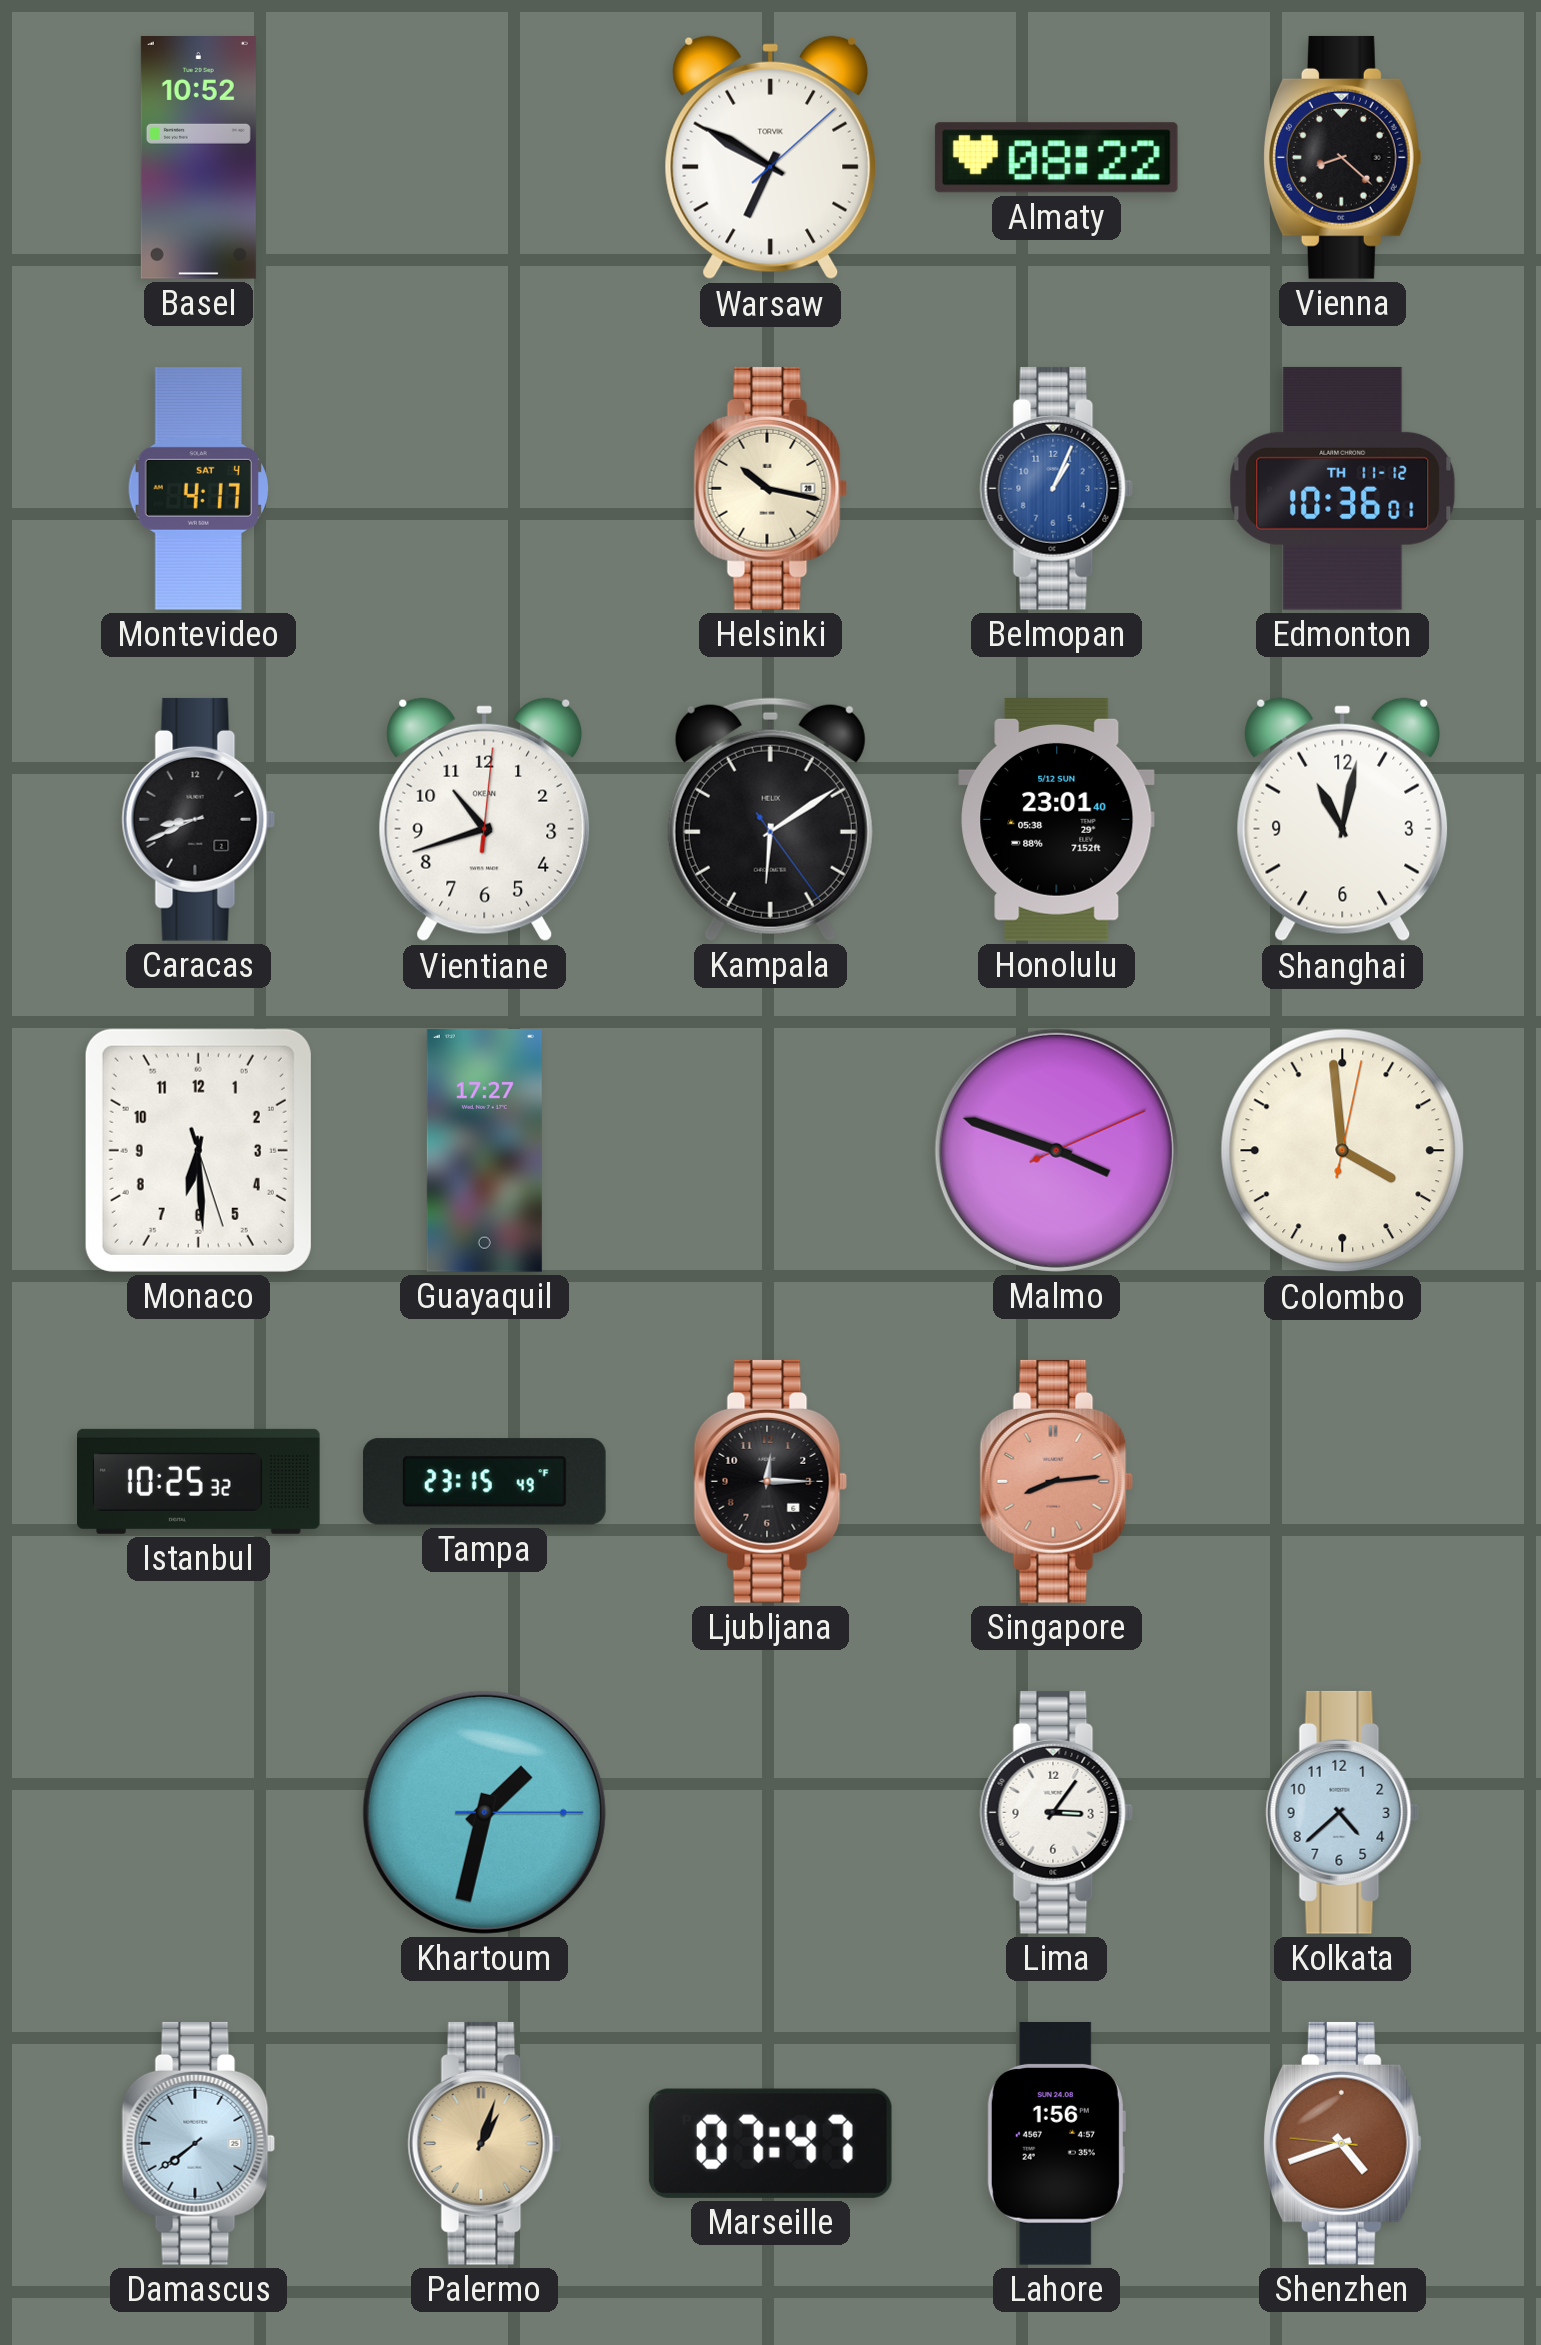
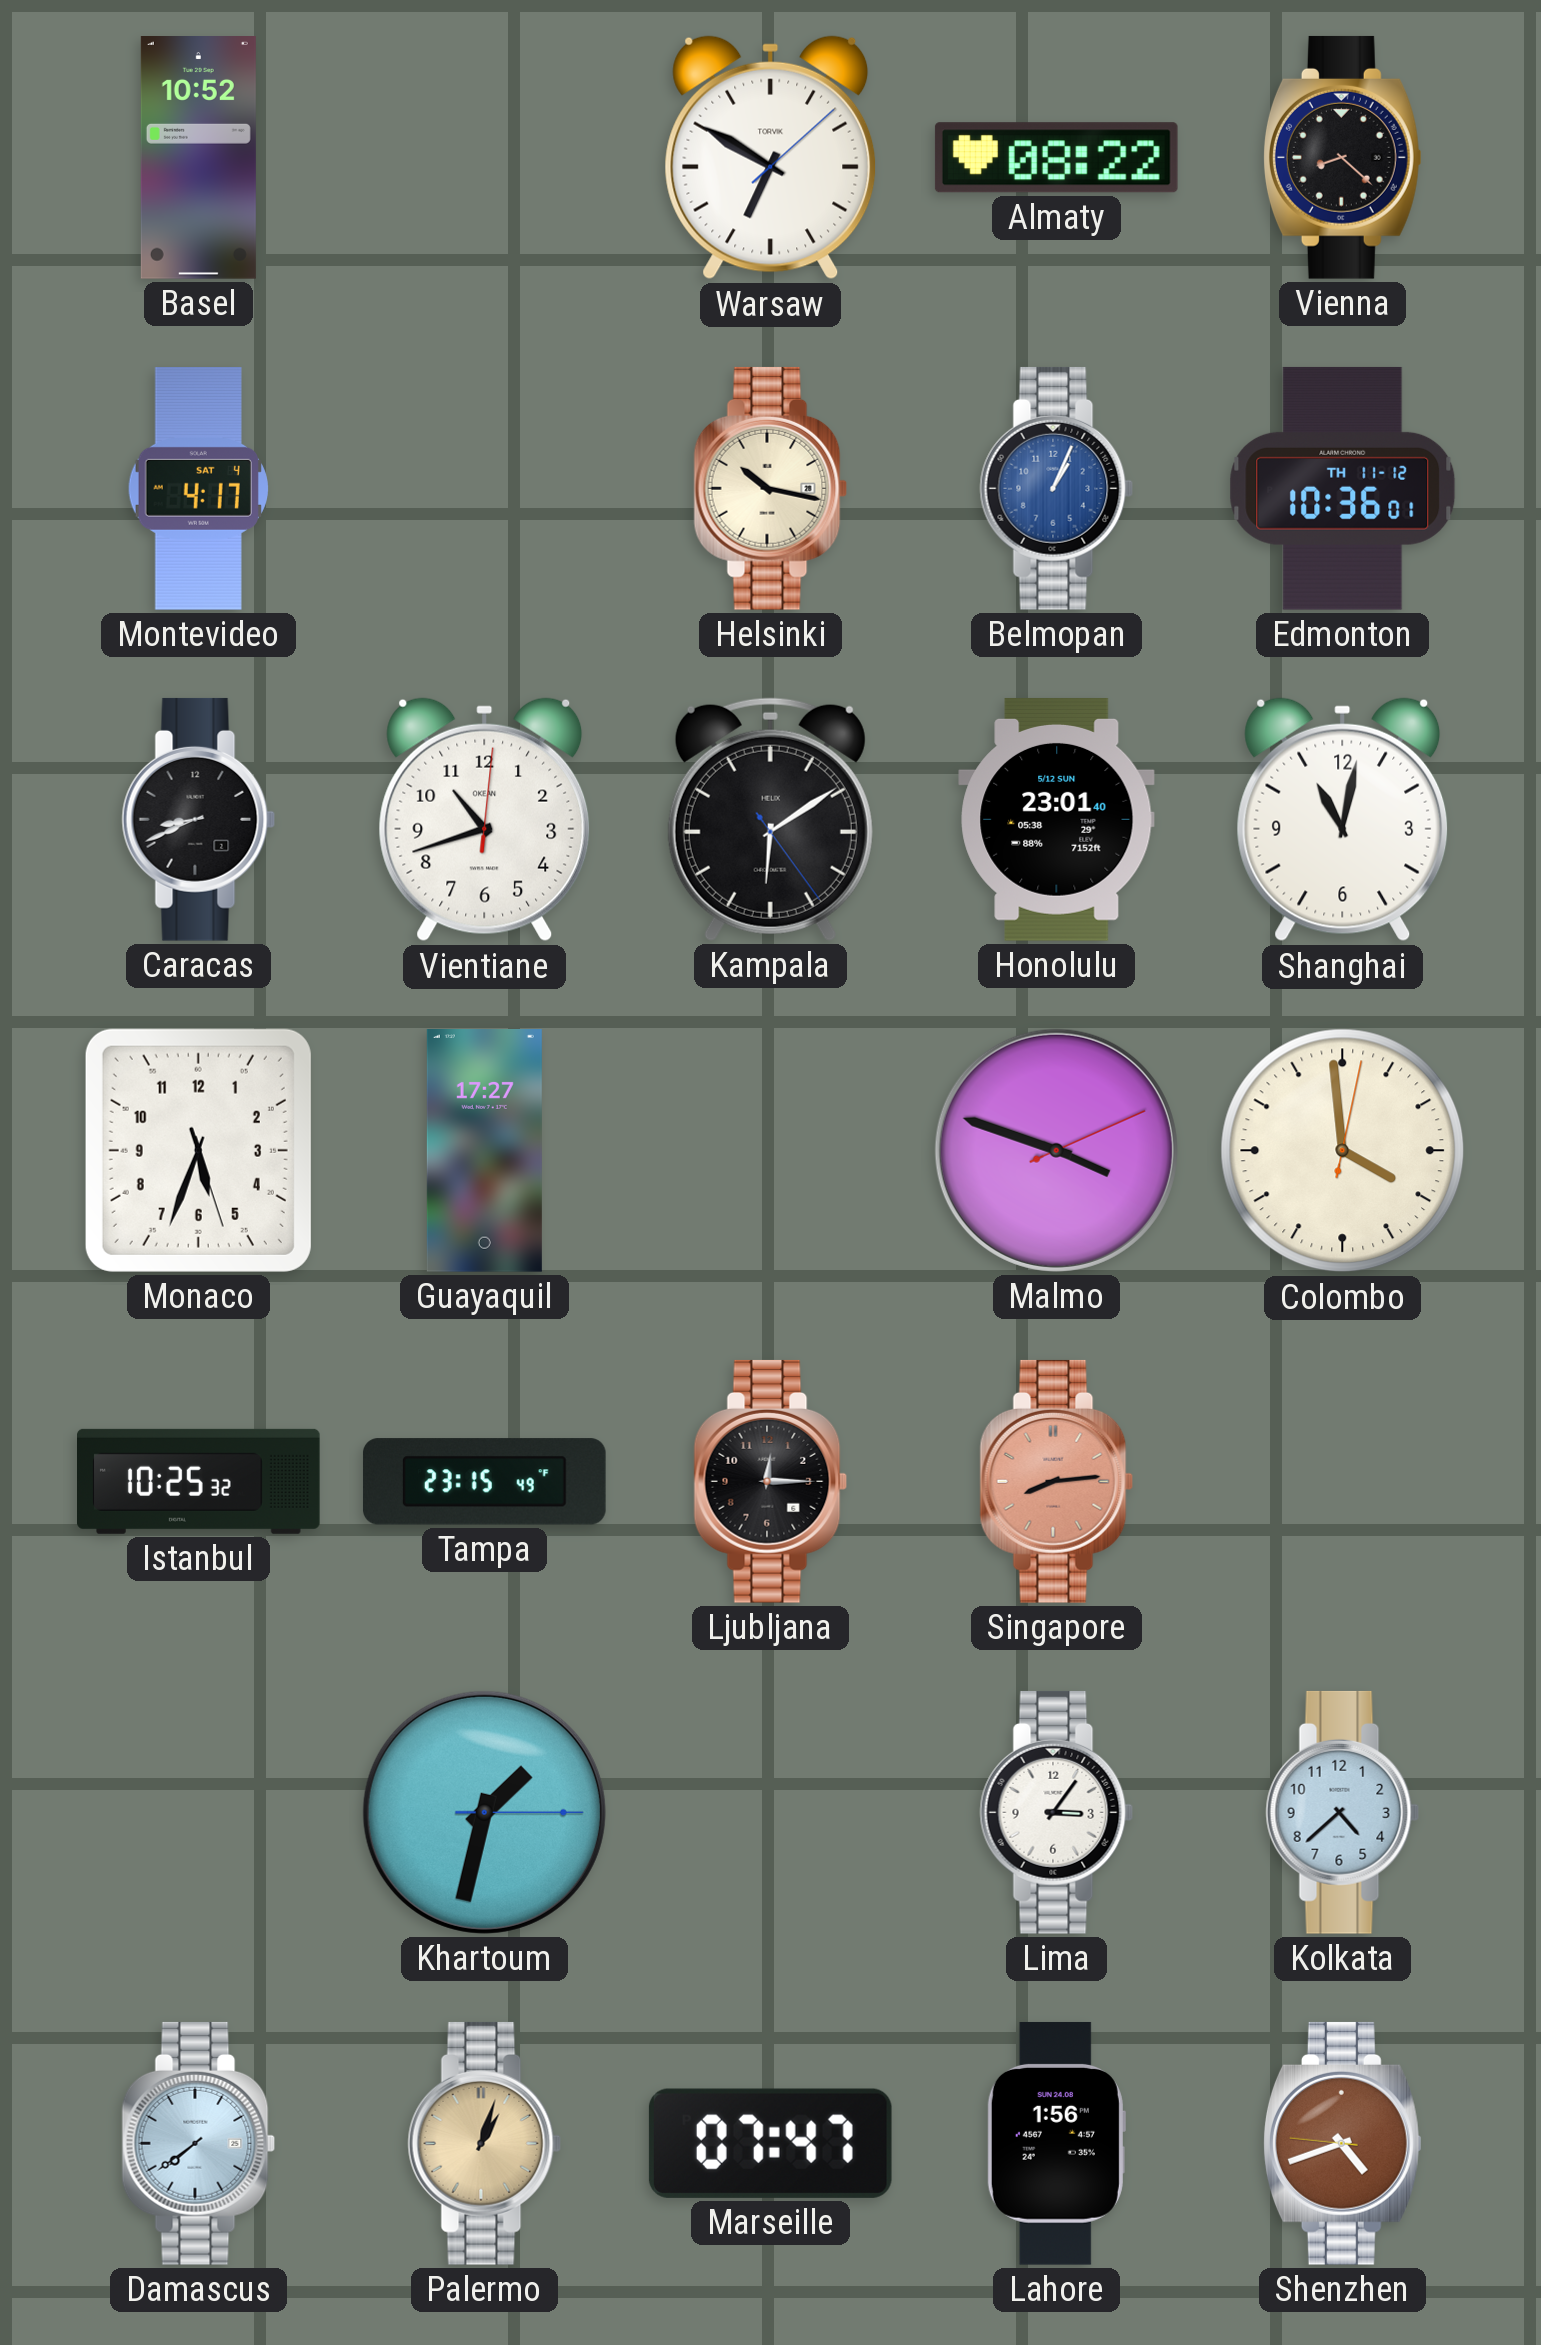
Monaco: 6:29 -> 5:33
